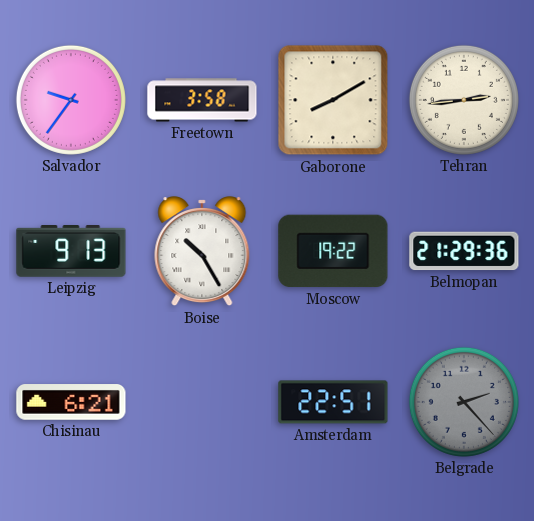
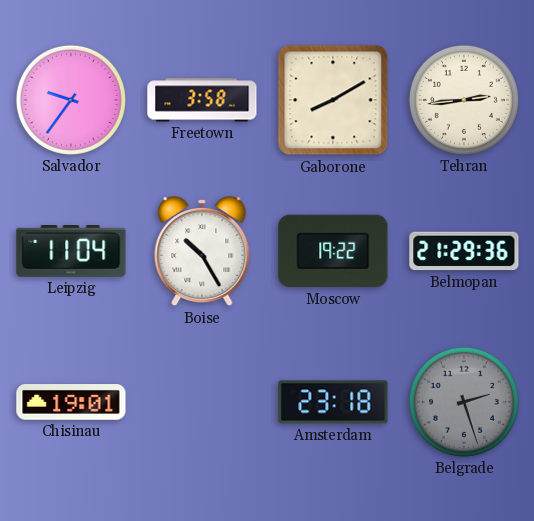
Leipzig: 9:13 -> 11:04
Chisinau: 6:21 -> 19:01
Amsterdam: 22:51 -> 23:18
Belgrade: 2:23 -> 2:27
